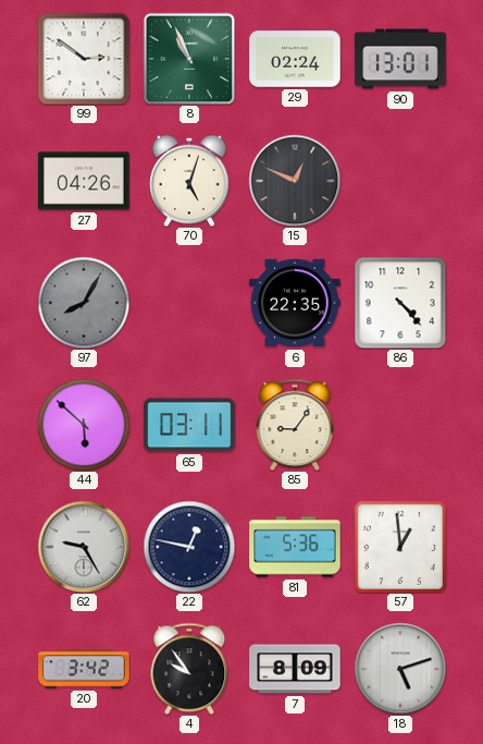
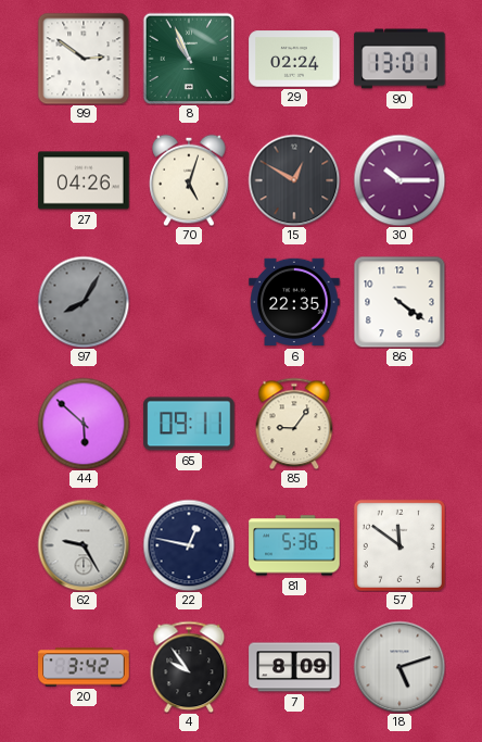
15: 12:49 -> 12:50
30: none -> 10:15
86: 4:23 -> 4:21
65: 03:11 -> 09:11
57: 12:59 -> 11:51
